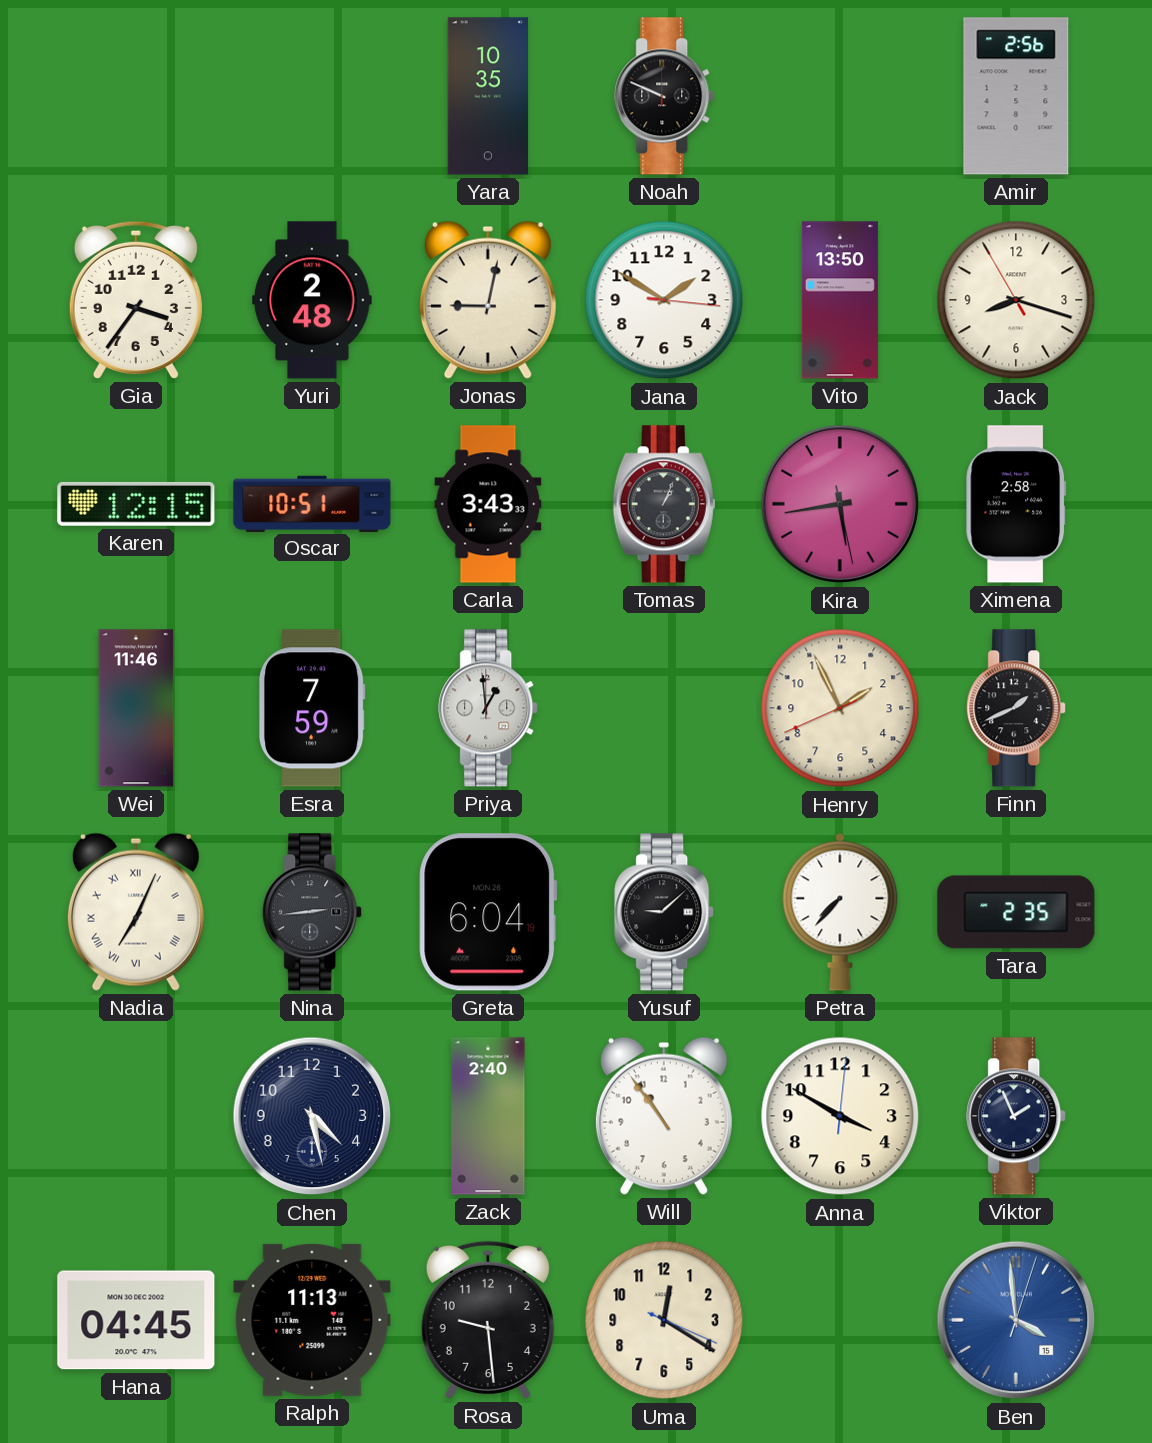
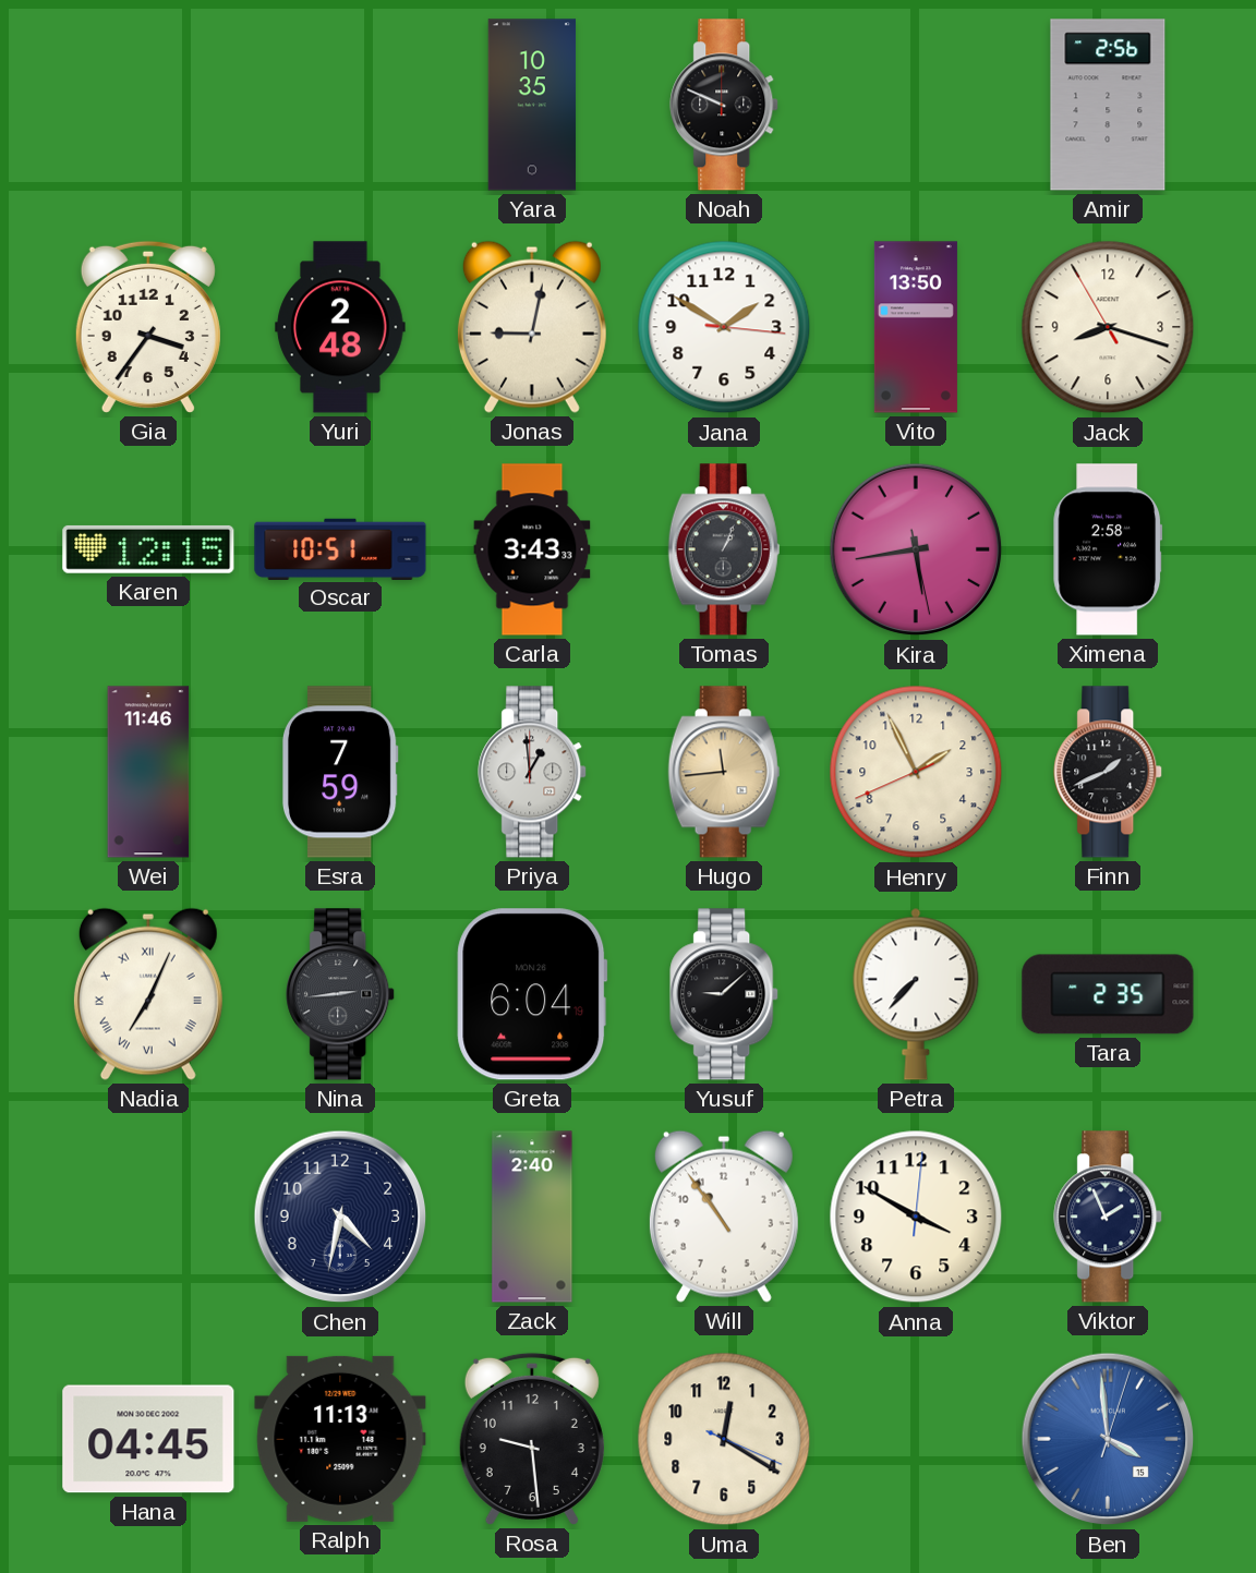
Hugo: none -> 11:44
Chen: 4:28 -> 4:32
